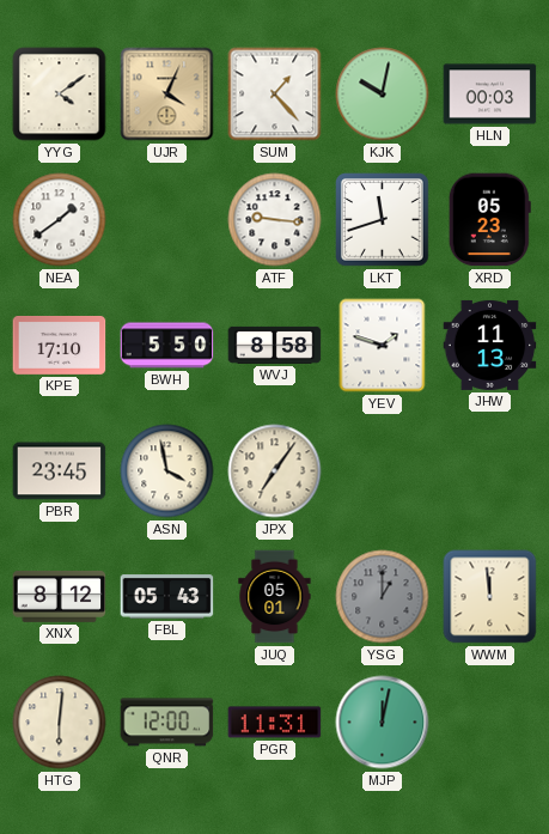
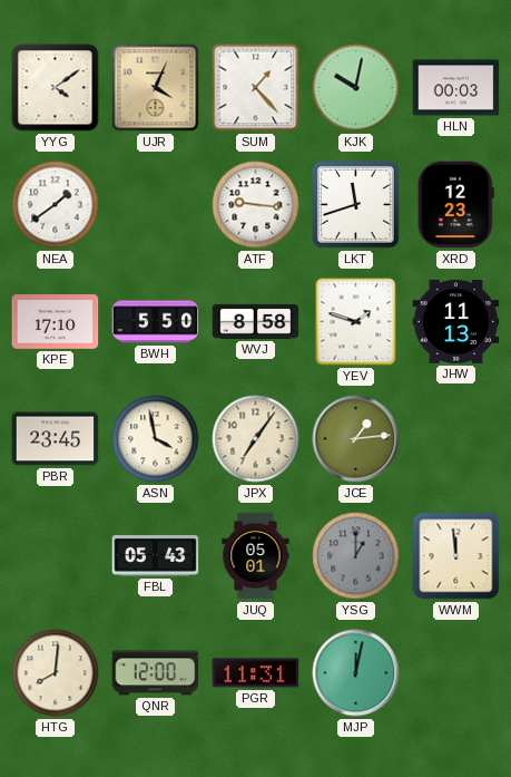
XRD: 05:23 -> 12:23
JCE: none -> 1:14
XNX: 8:12 -> none
HTG: 6:01 -> 8:01
